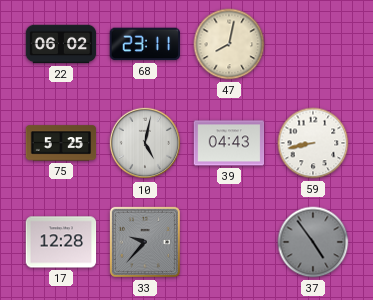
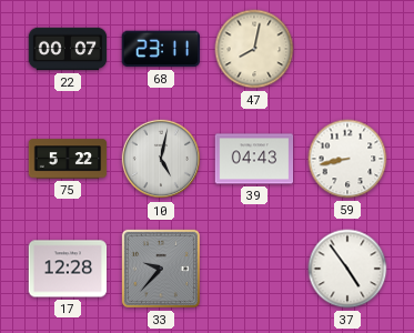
22: 06:02 -> 00:07
75: 5:25 -> 5:22
37 dial: grey -> white
